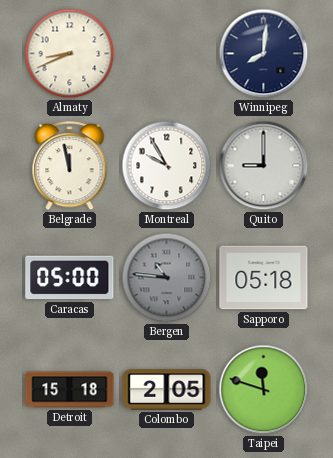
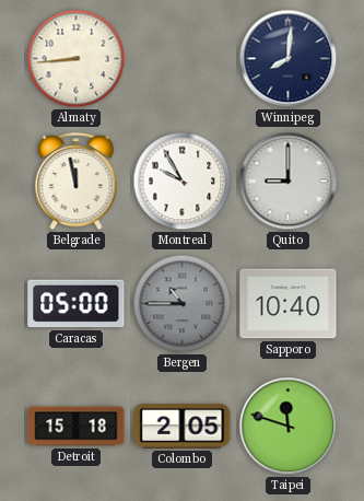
Almaty: 8:41 -> 8:44
Bergen: 10:46 -> 10:45
Sapporo: 05:18 -> 10:40
